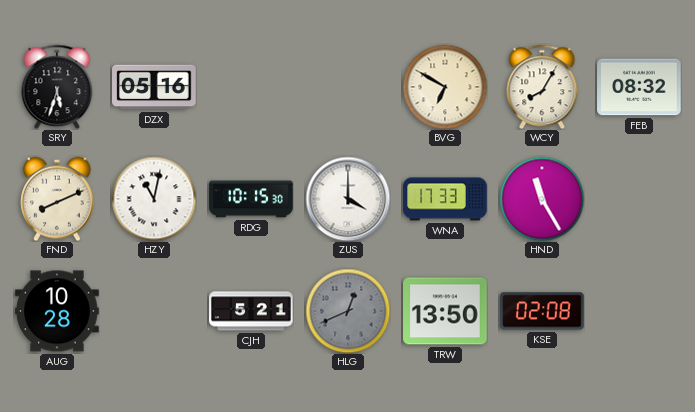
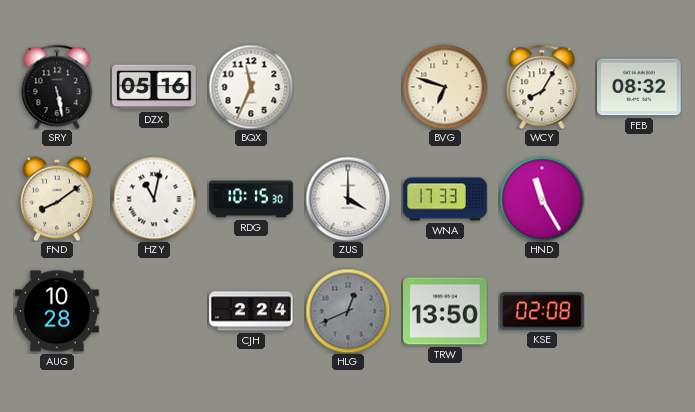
SRY: 5:33 -> 5:28
BQX: none -> 11:34
BVG: 6:50 -> 6:48
FND: 8:11 -> 8:09
CJH: 5:21 -> 2:24
